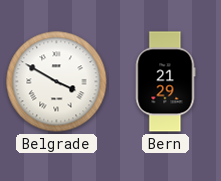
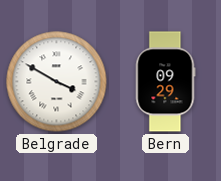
Bern: 21:29 -> 09:29
